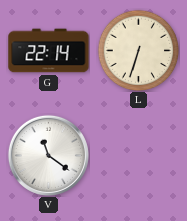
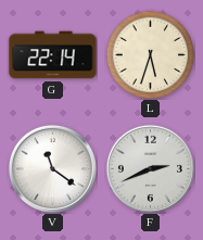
L: 6:33 -> 5:33
F: none -> 2:41
